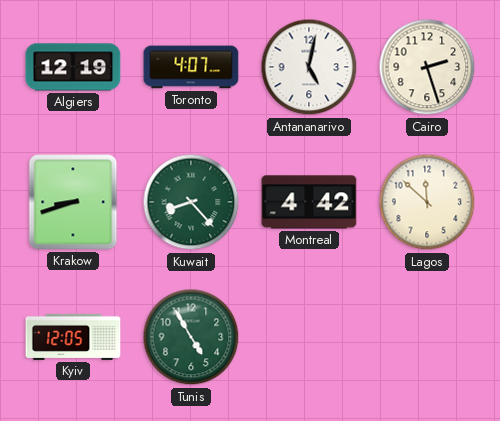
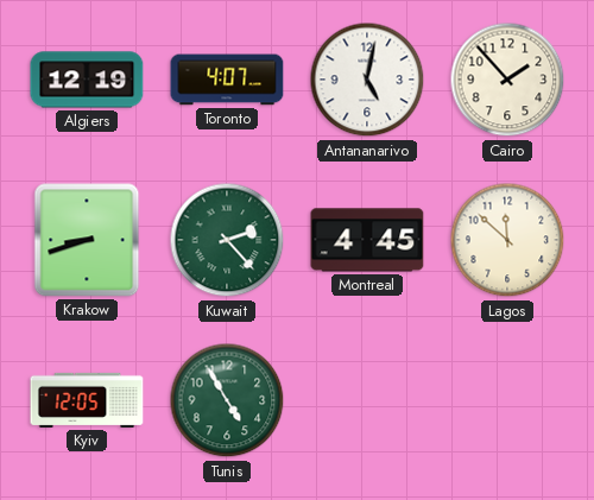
Cairo: 2:27 -> 1:53
Kuwait: 8:23 -> 2:23
Montreal: 4:42 -> 4:45
